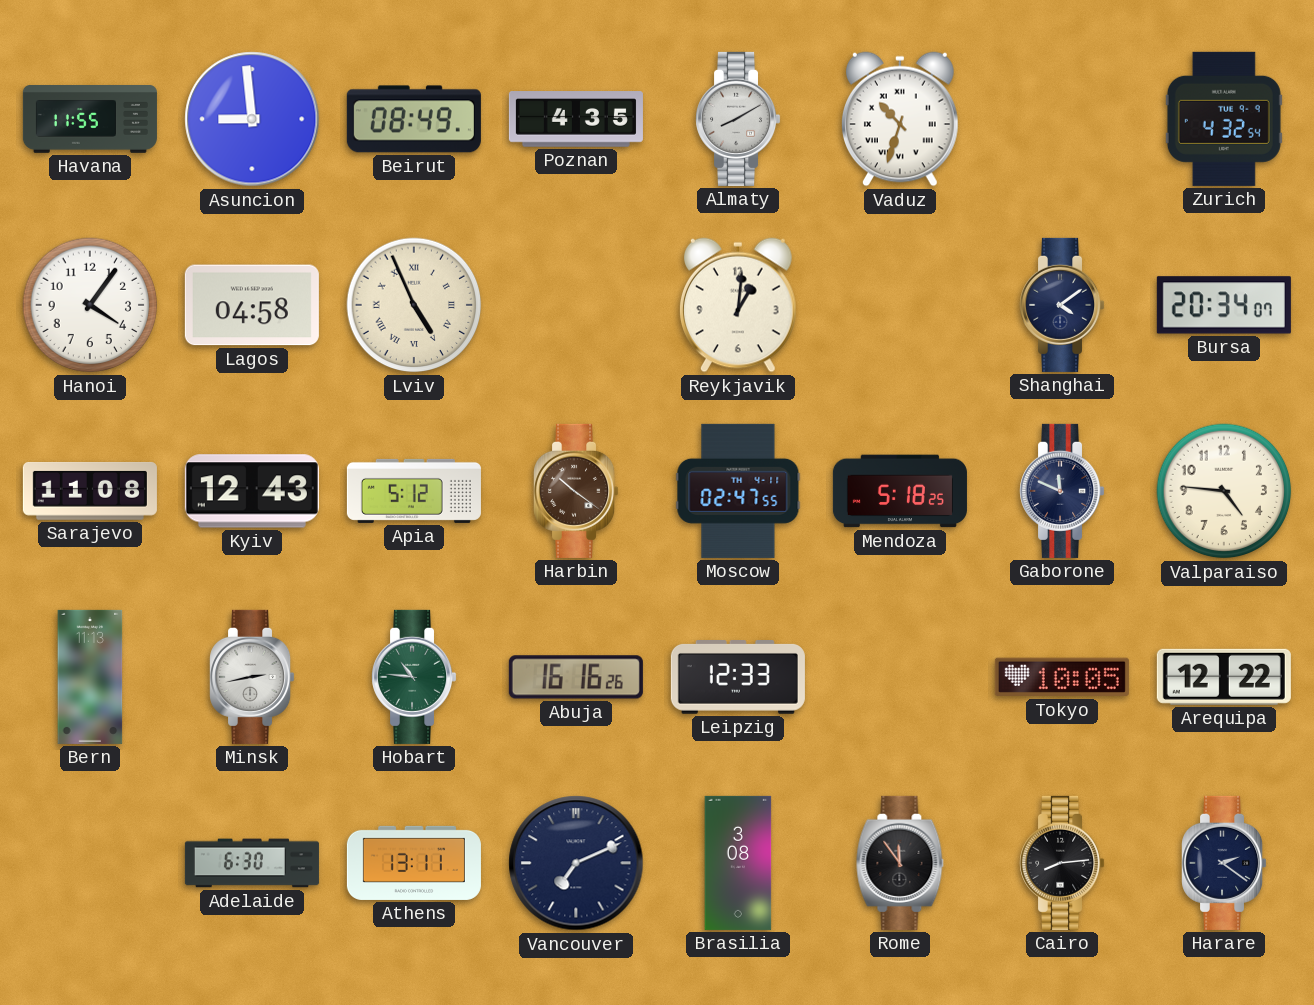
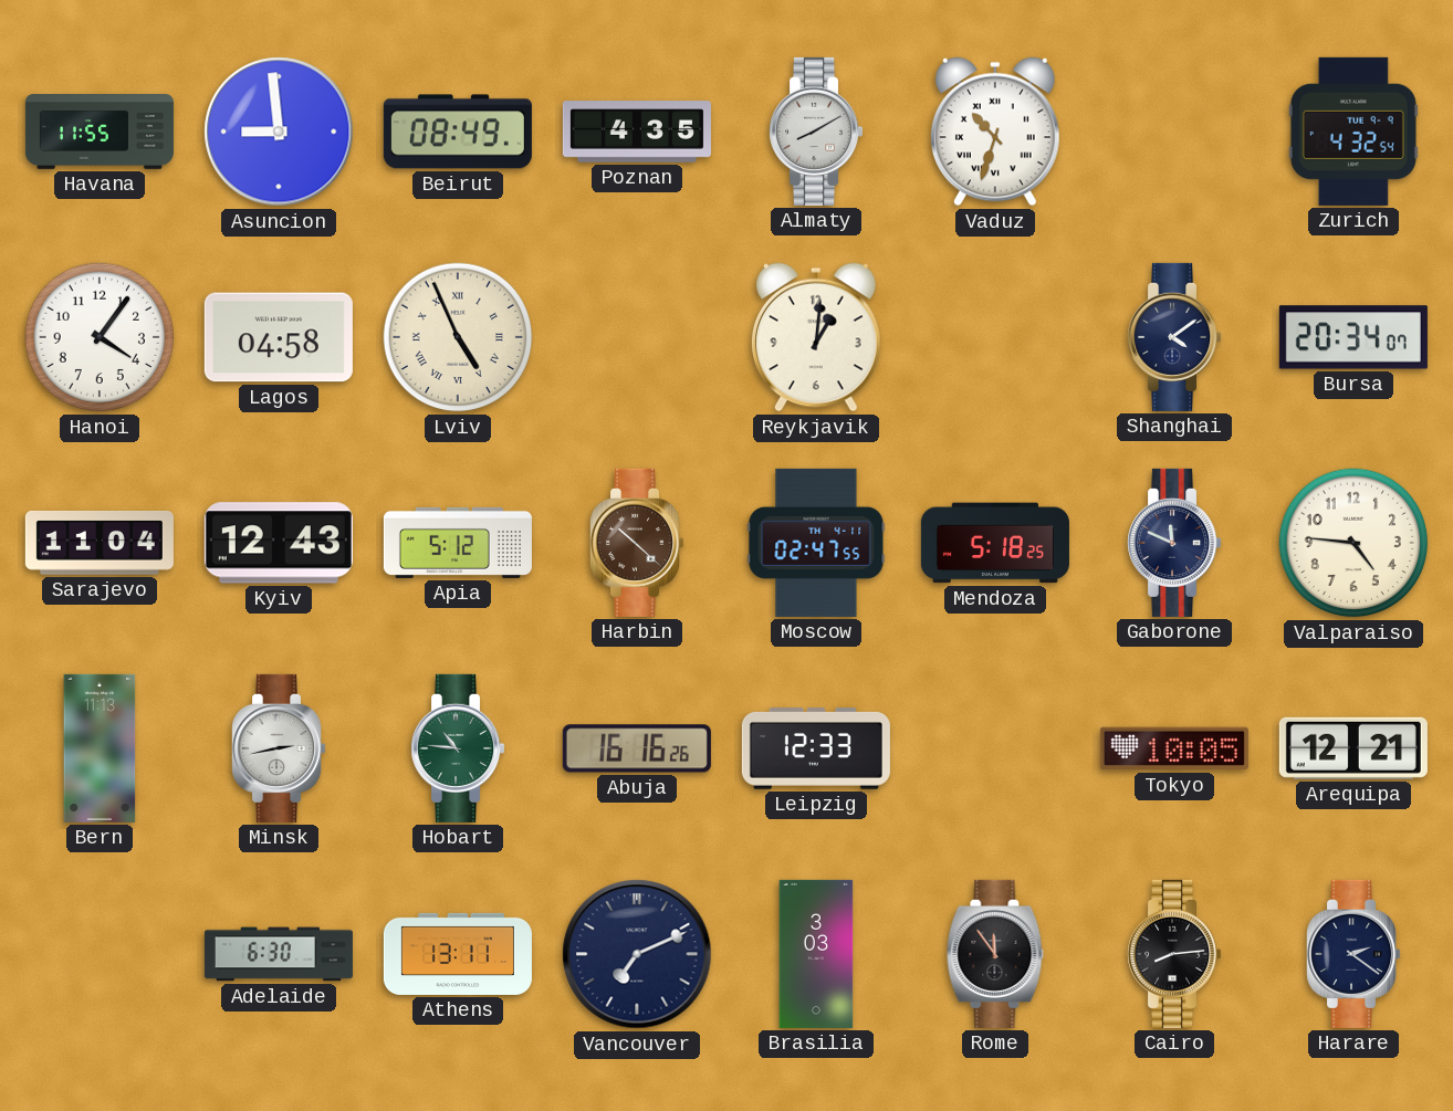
Sarajevo: 11:08 -> 11:04
Harbin: 10:21 -> 10:22
Arequipa: 12:22 -> 12:21
Brasilia: 3:08 -> 3:03
